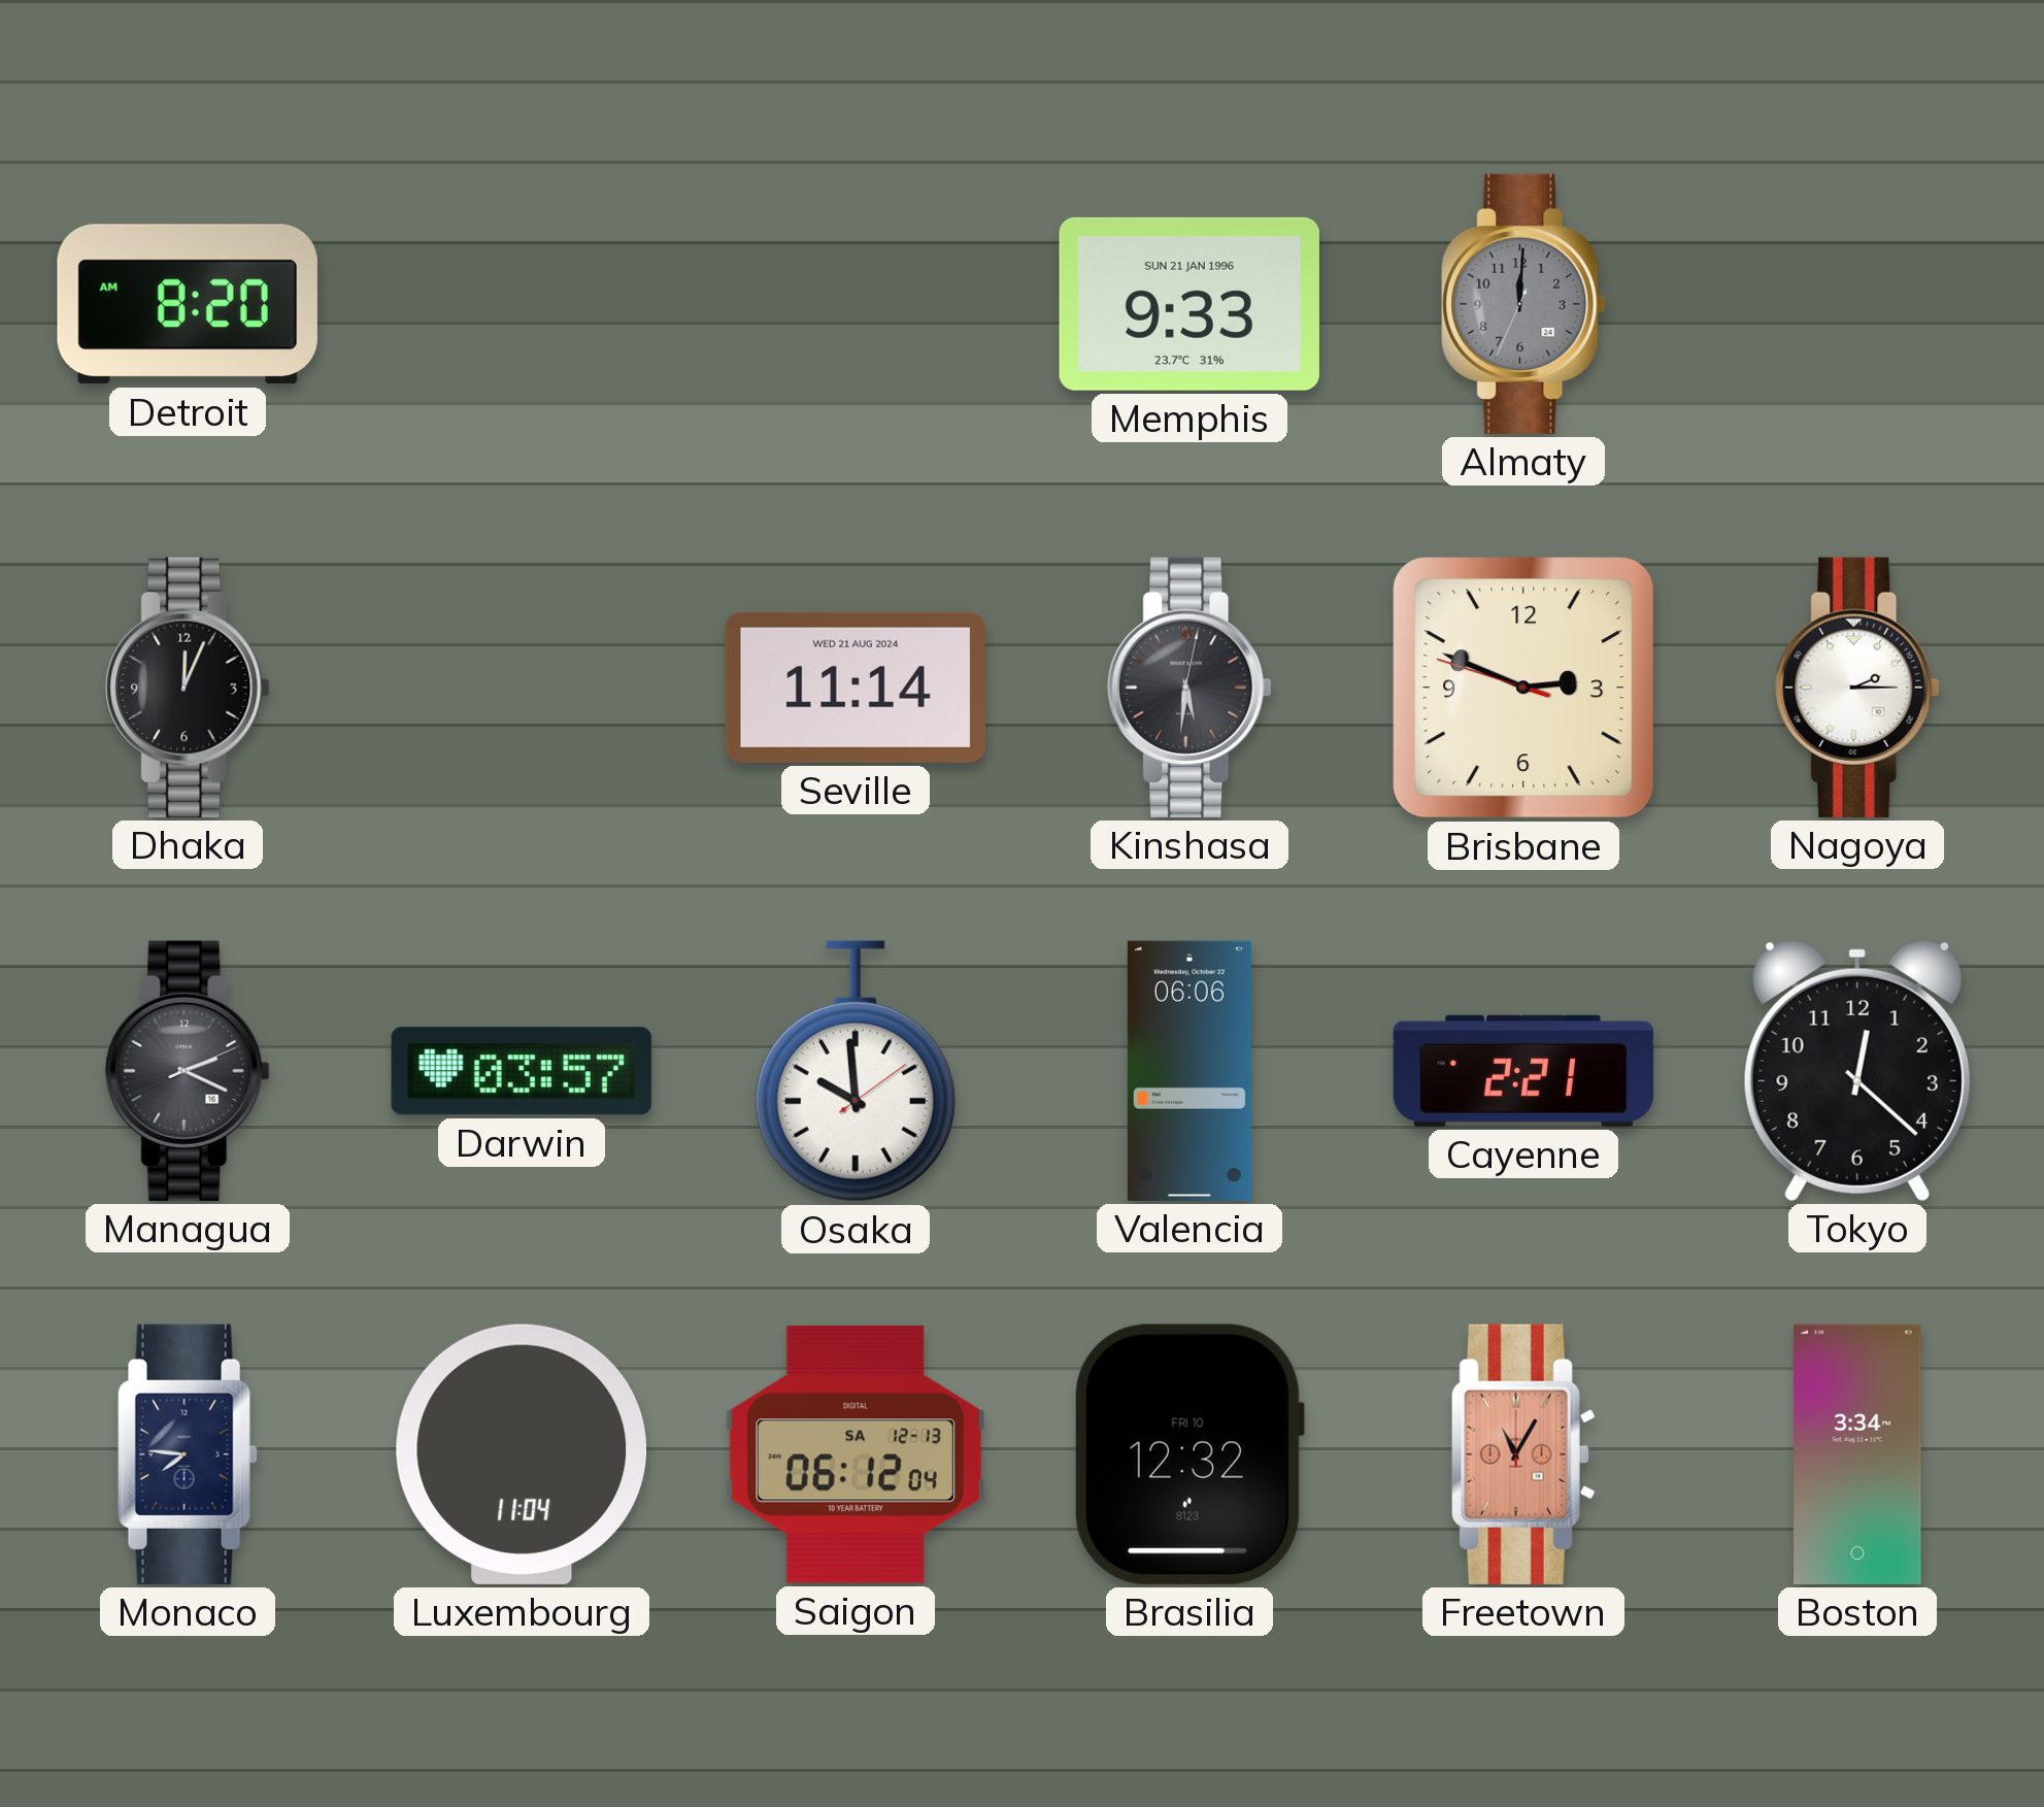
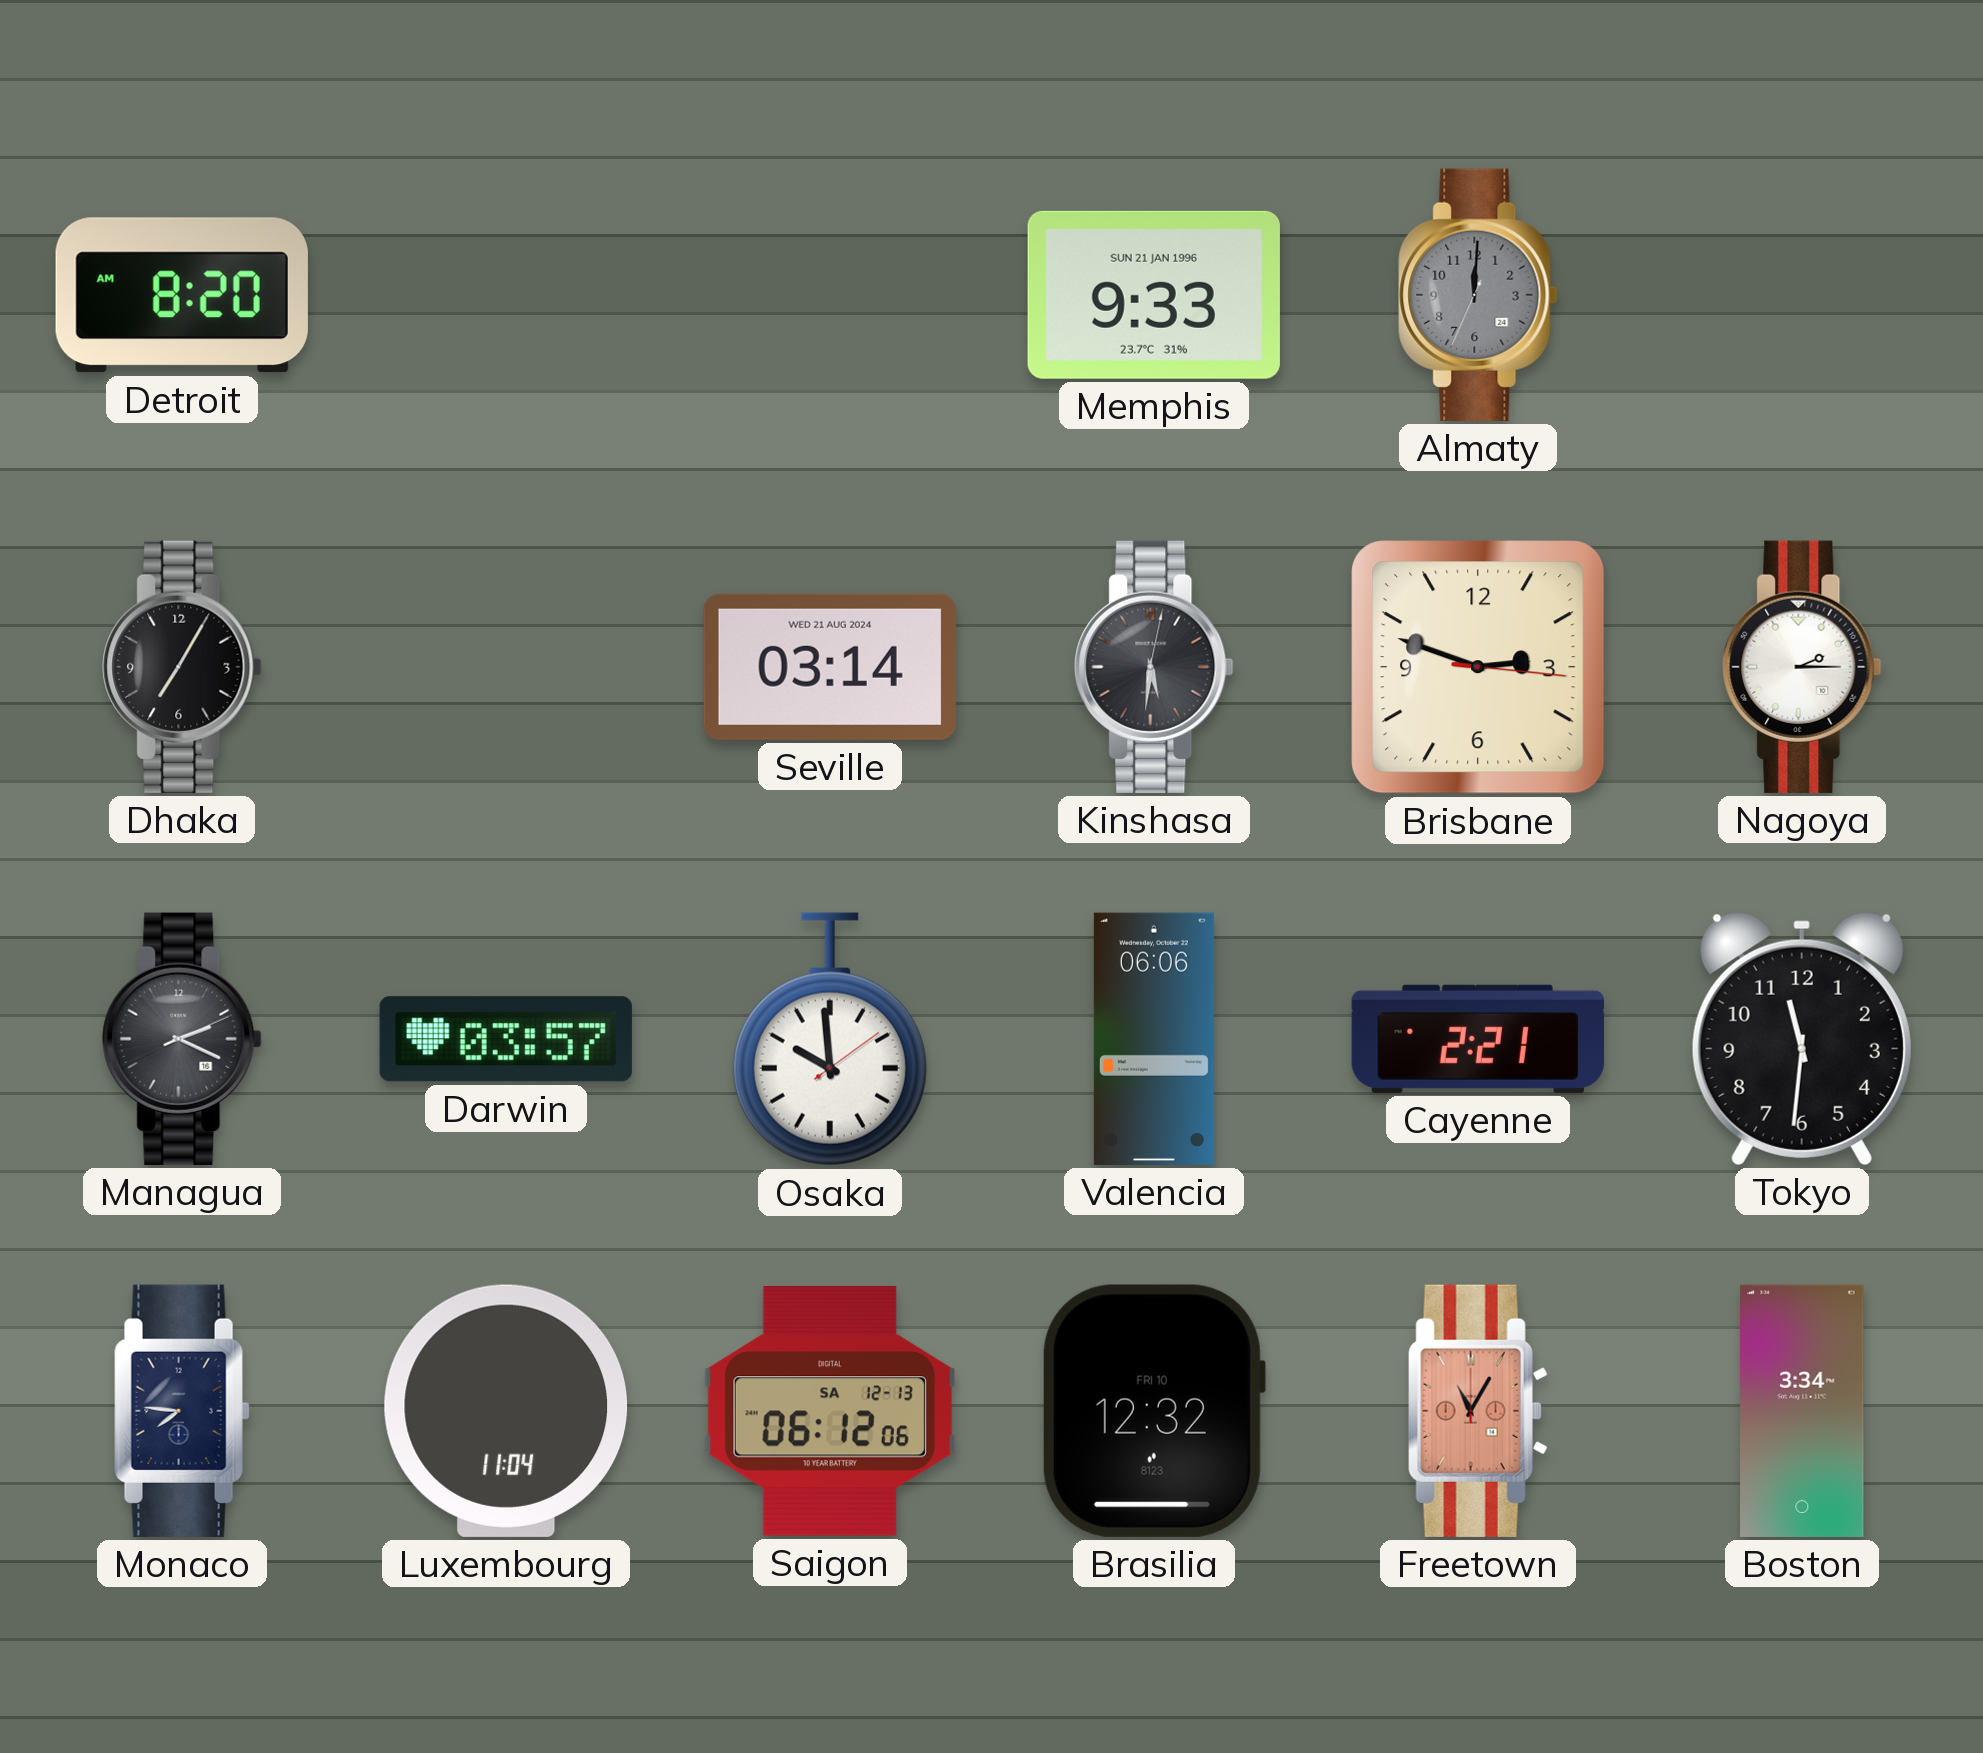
Dhaka: 12:04 -> 7:05
Seville: 11:14 -> 03:14
Brisbane: 2:48:48 -> 2:48:16
Tokyo: 12:22 -> 11:31
Saigon: 06:12:04 -> 06:12:06
